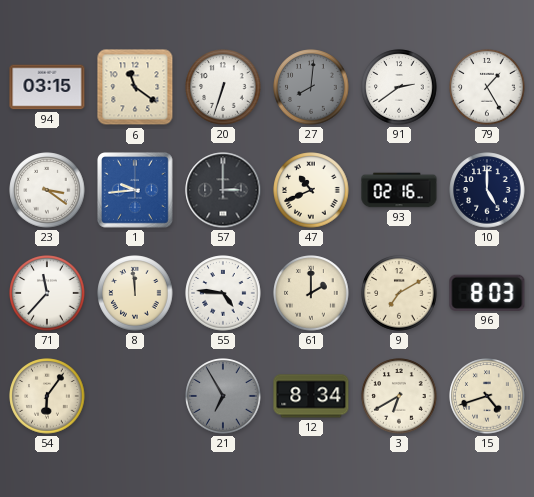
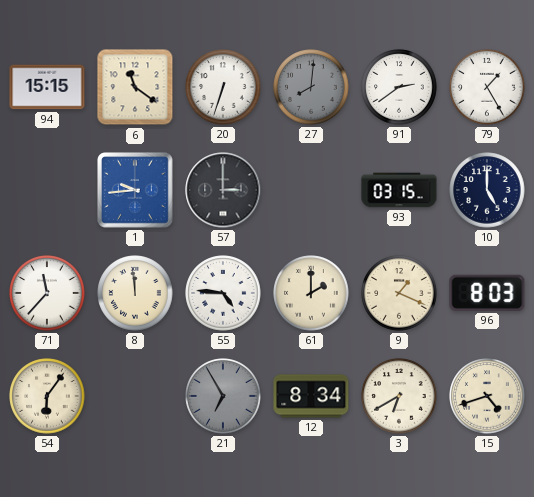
94: 03:15 -> 15:15
23: 3:21 -> none
47: 10:41 -> none
93: 02:16 -> 03:15
9: 7:10 -> 1:19
